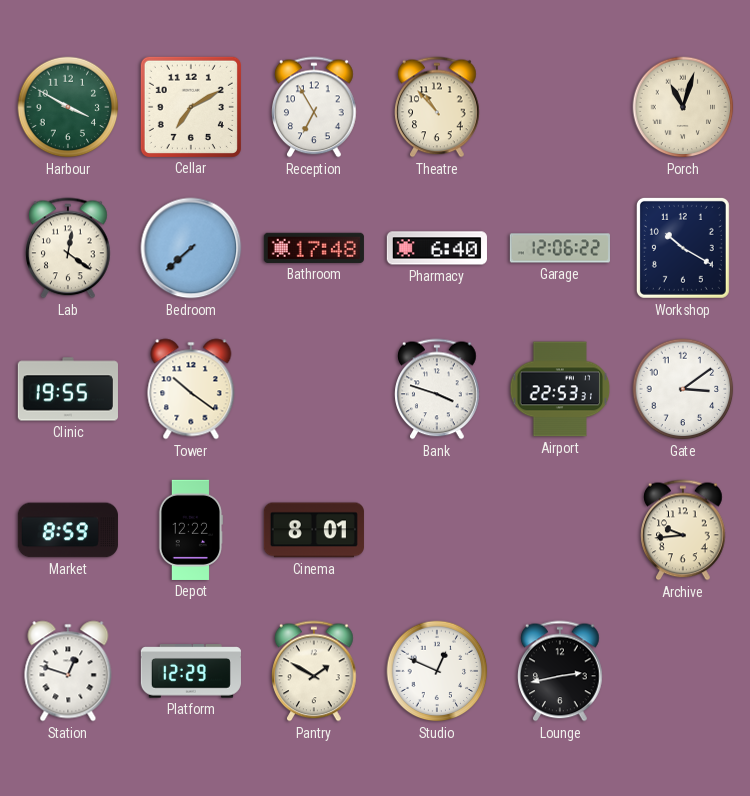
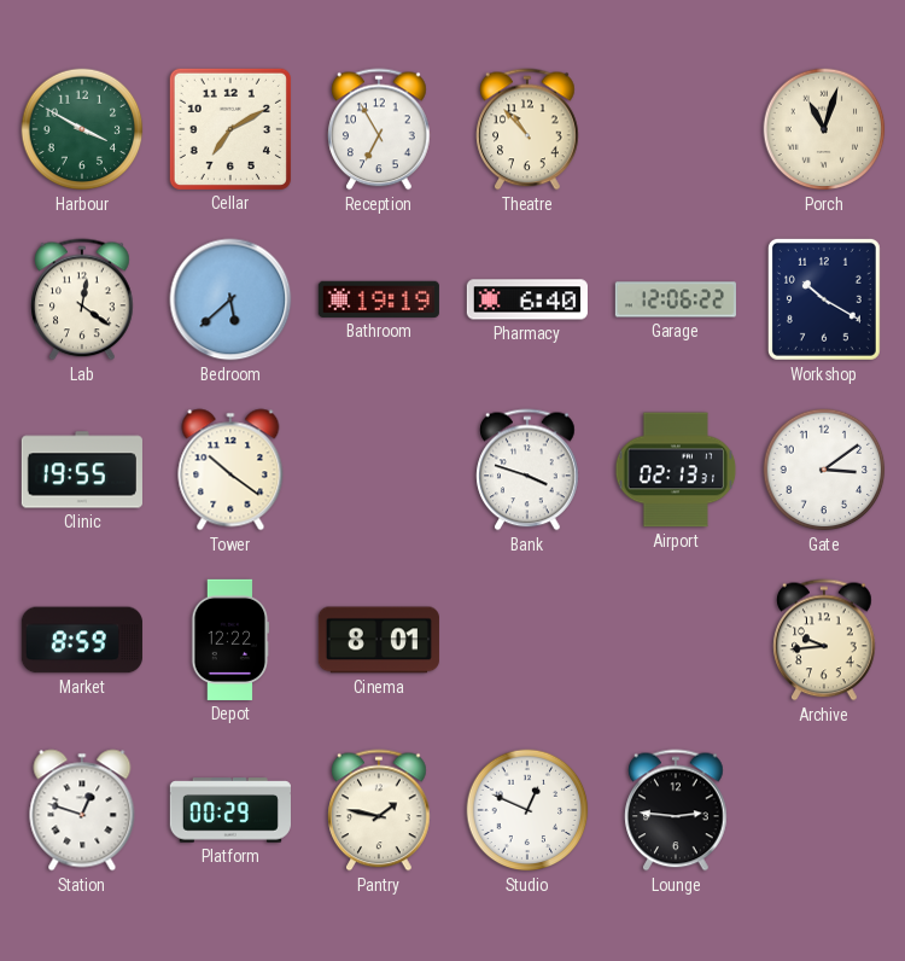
Bedroom: 7:38 -> 5:38
Bathroom: 17:48 -> 19:19
Airport: 22:53 -> 02:13
Platform: 12:29 -> 00:29
Pantry: 1:50 -> 1:47
Lounge: 2:43 -> 2:46
